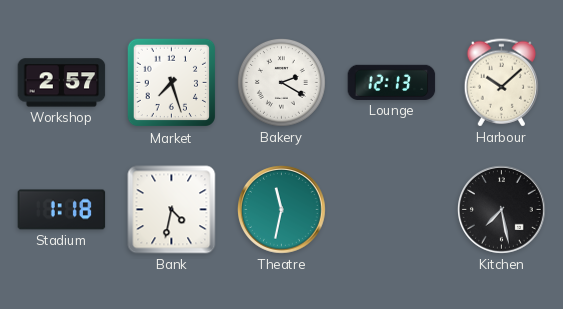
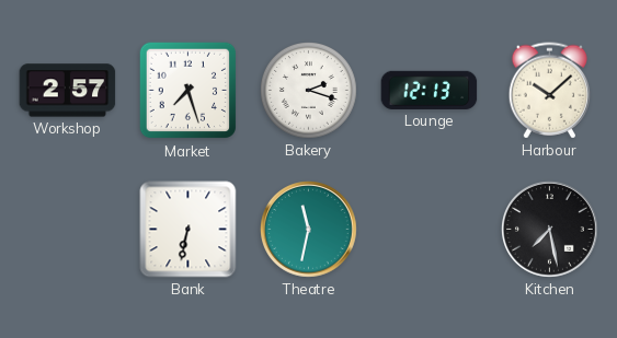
Bakery: 2:20 -> 2:18
Stadium: 1:18 -> none
Bank: 4:32 -> 6:32
